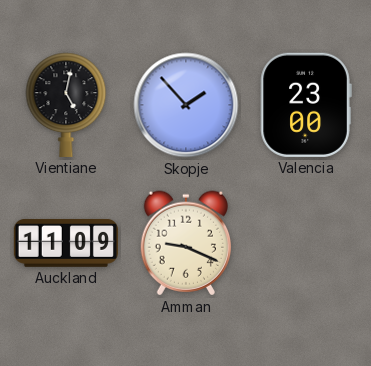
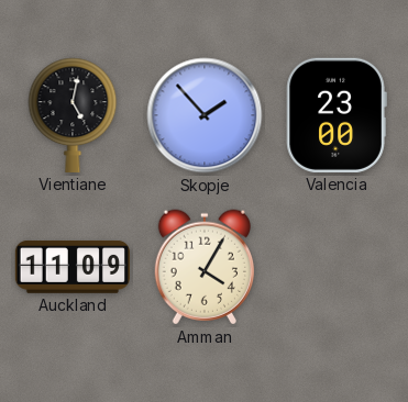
Amman: 9:19 -> 4:05
